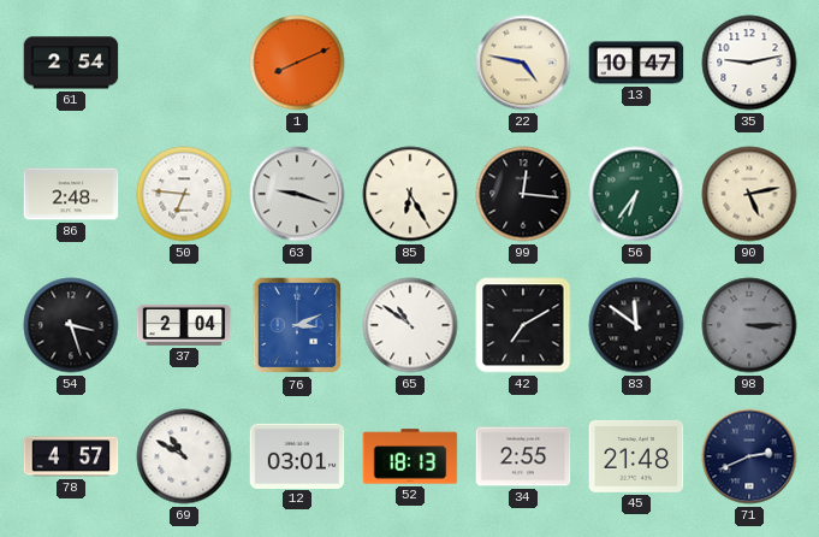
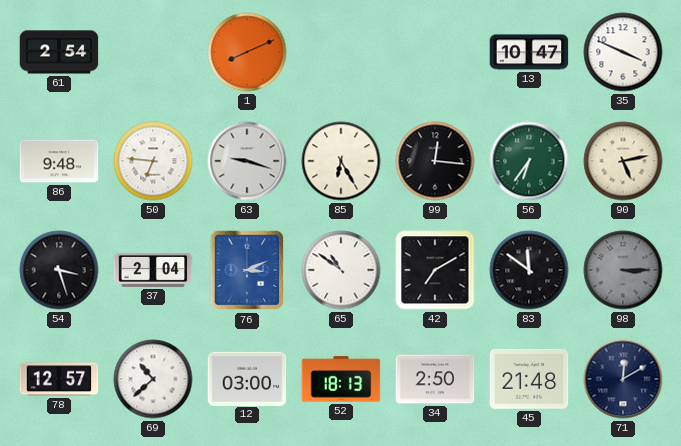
22: 4:47 -> none
35: 9:13 -> 3:49
86: 2:48 -> 9:48
78: 4:57 -> 12:57
69: 10:50 -> 10:38
12: 03:01 -> 03:00
34: 2:55 -> 2:50
71: 2:41 -> 12:10
